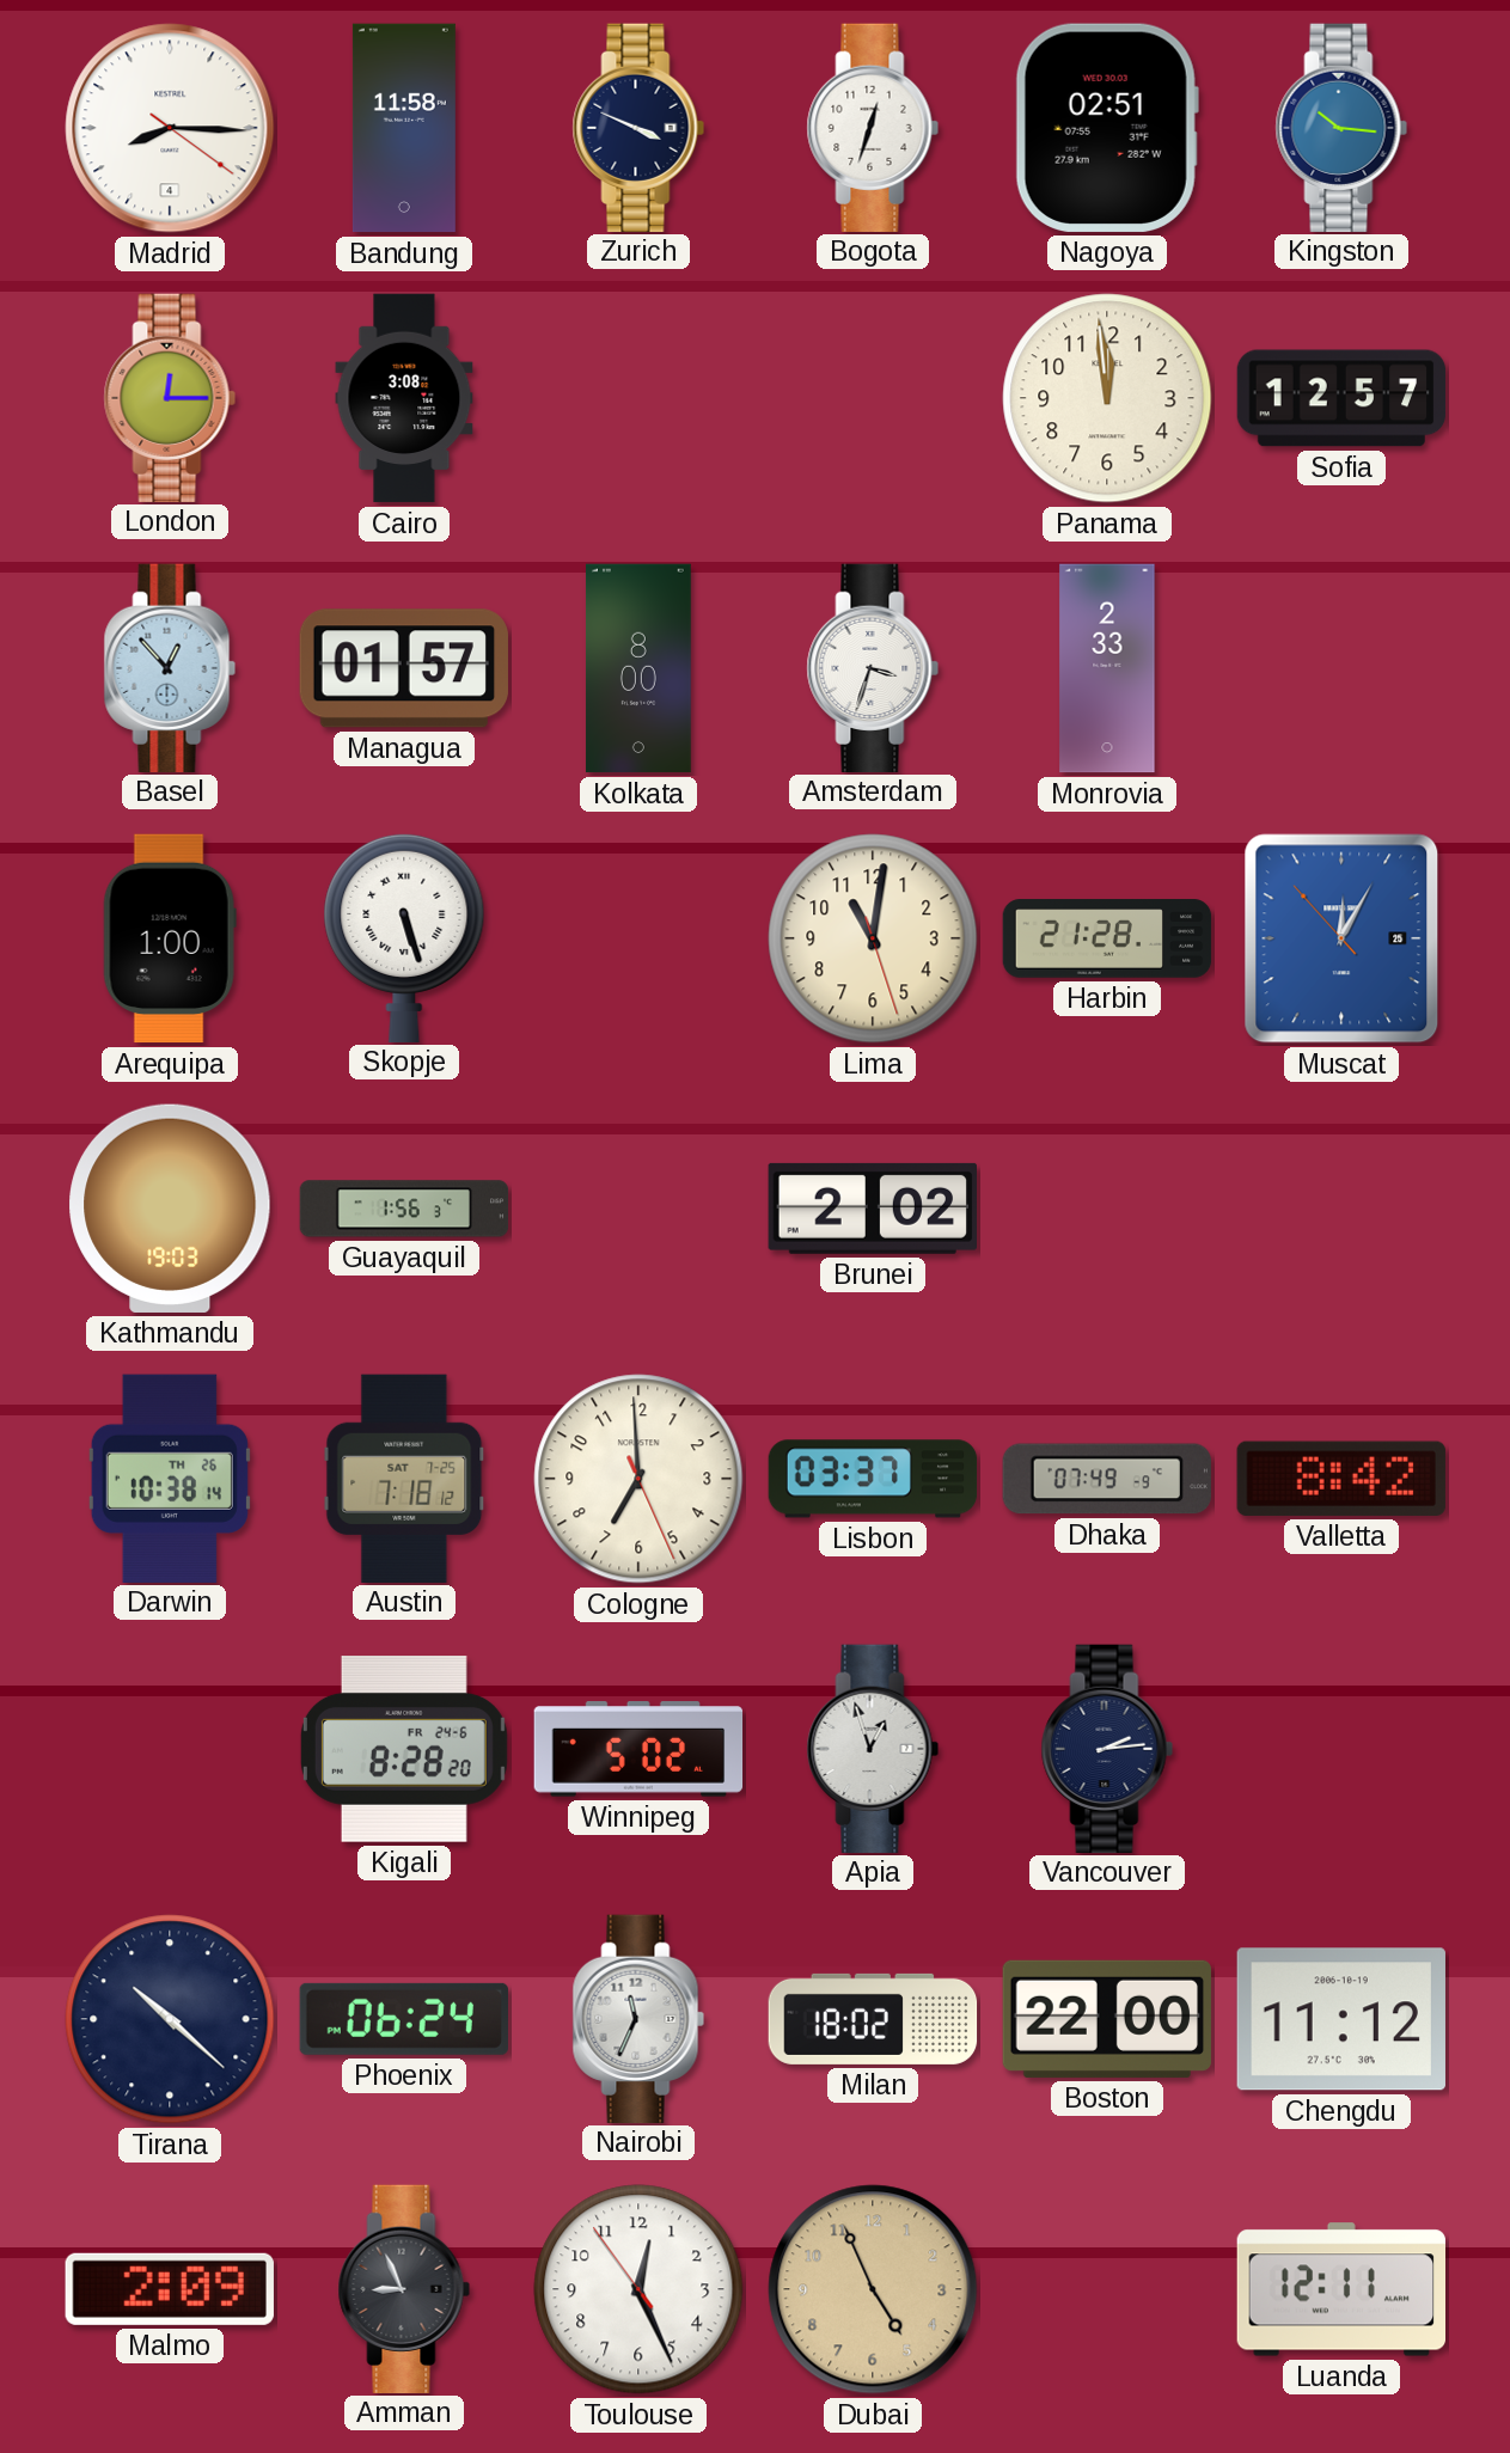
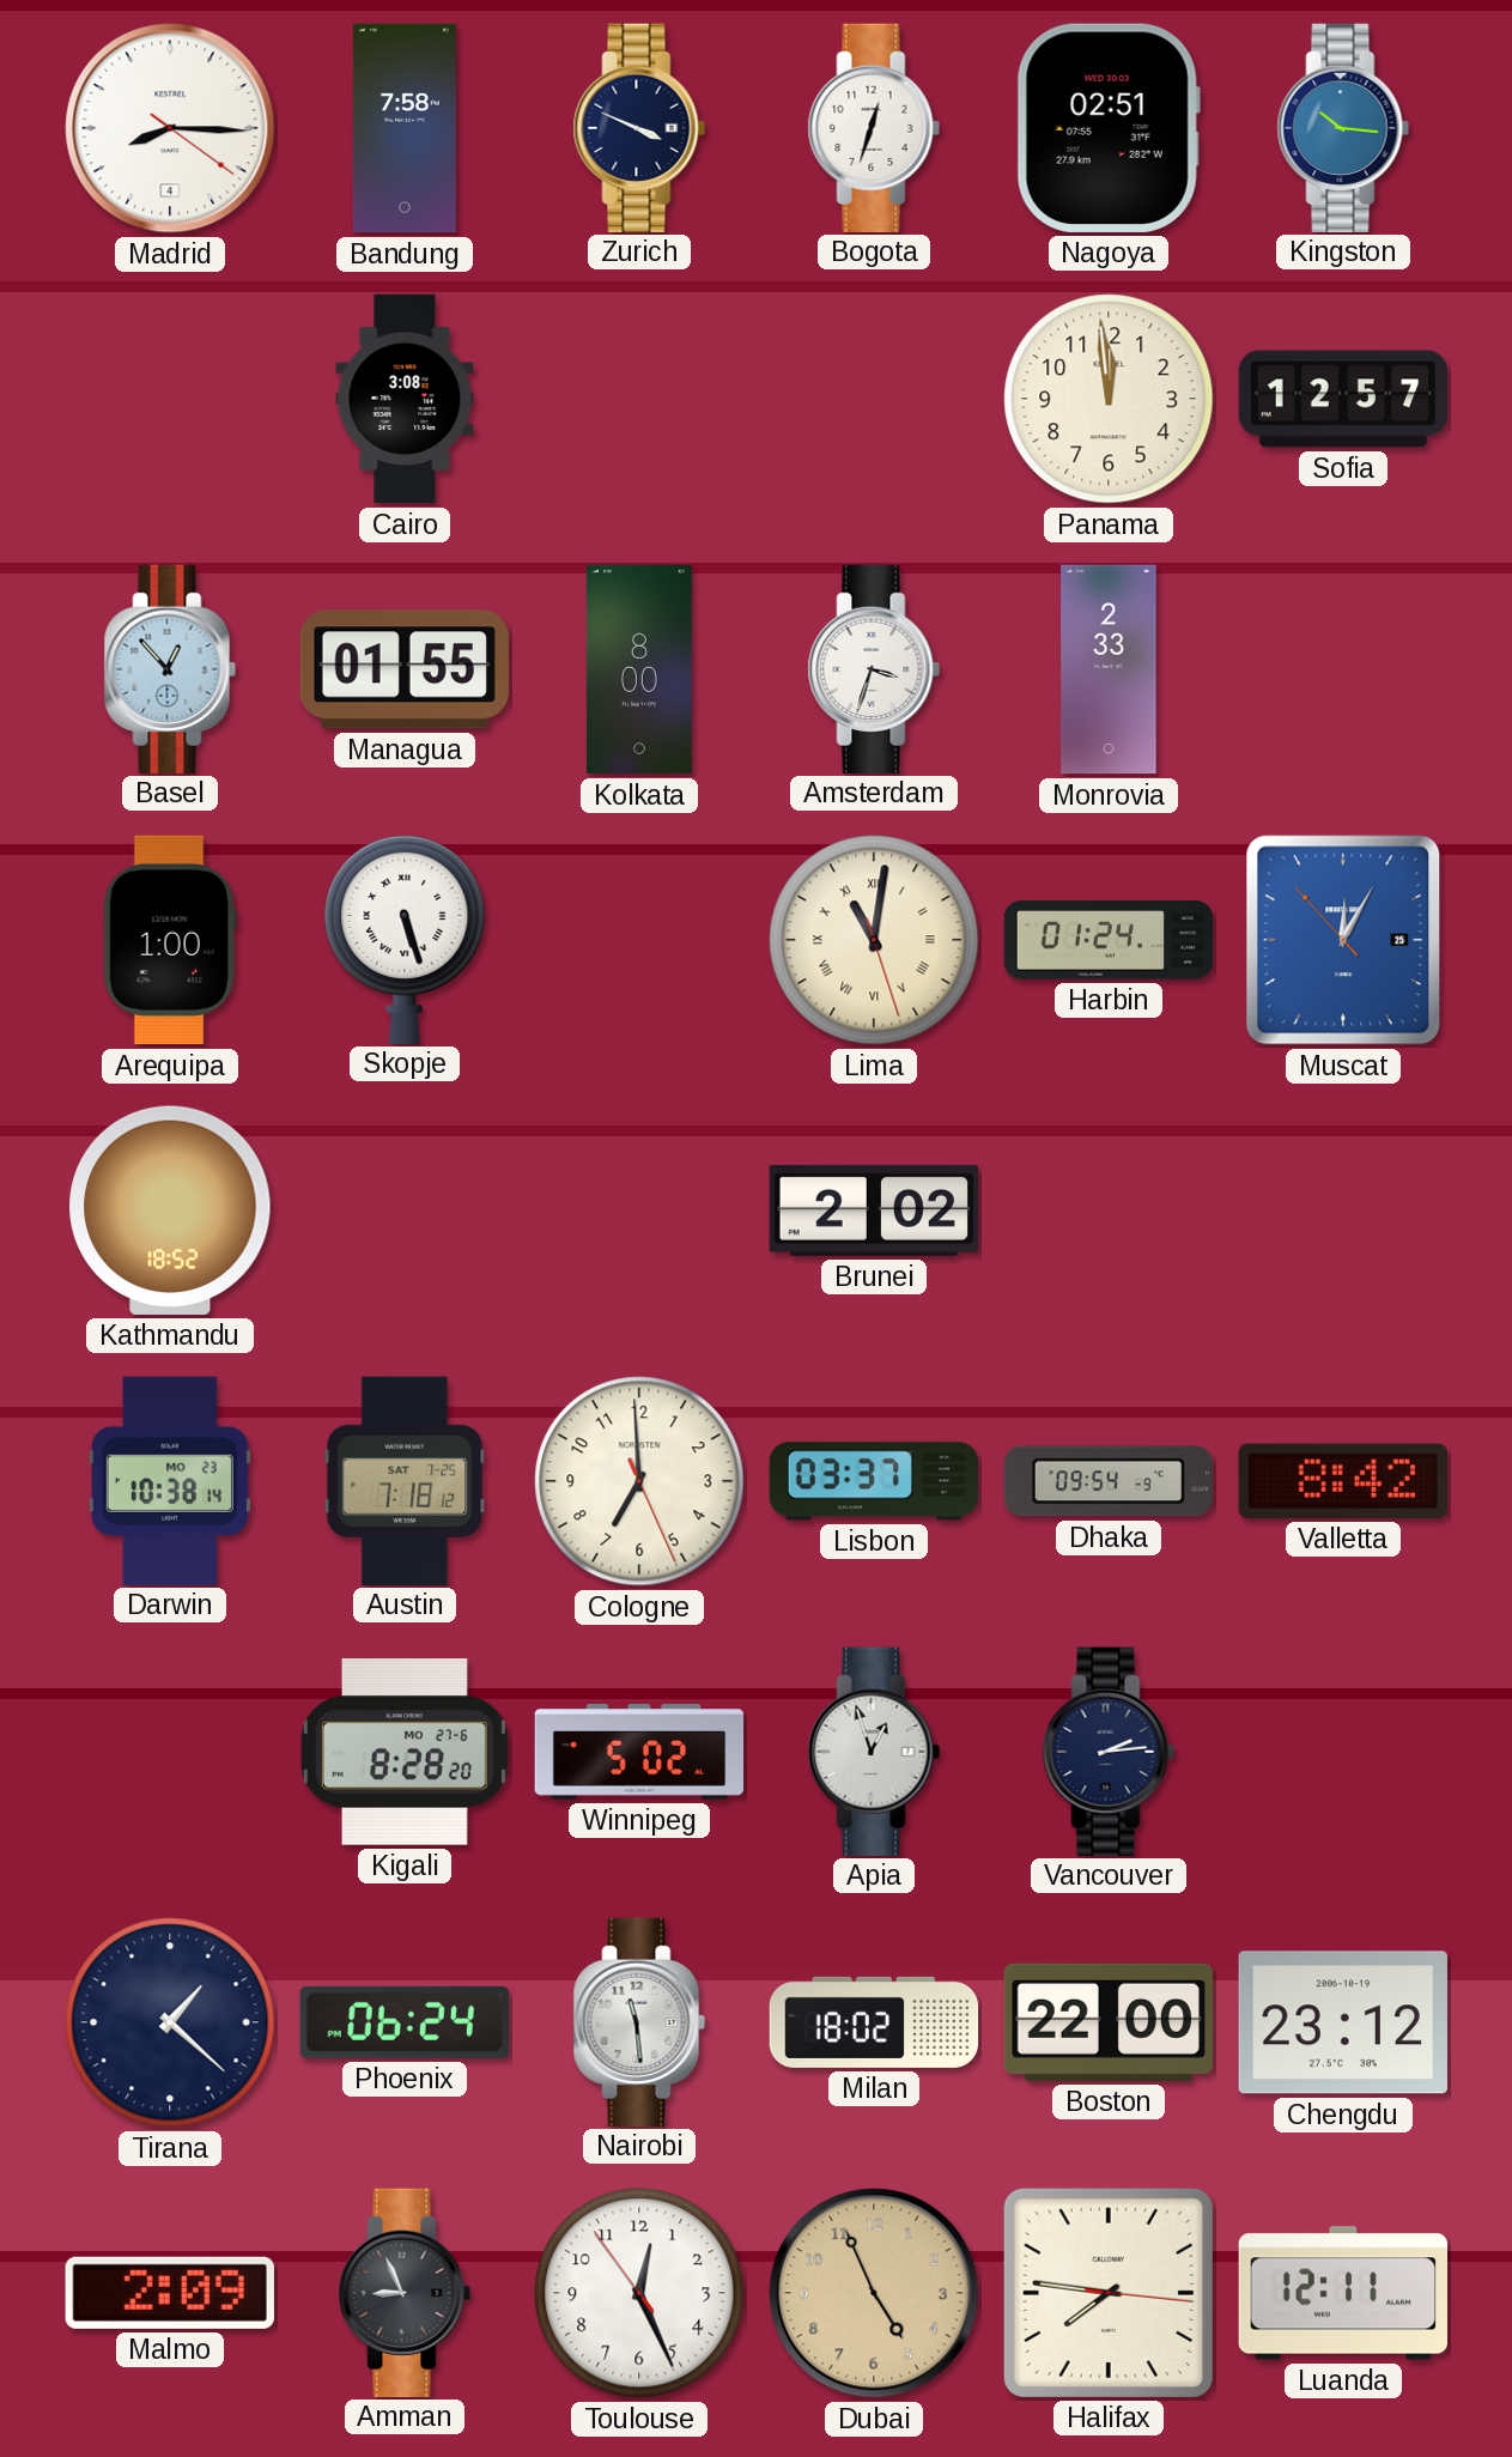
Bandung: 11:58 -> 7:58
London: 12:15 -> none
Managua: 01:57 -> 01:55
Lima numerals: Arabic -> Roman
Harbin: 21:28 -> 01:24
Kathmandu: 19:03 -> 18:52
Guayaquil: 1:56 -> none
Darwin date: TH 26 -> MO 23
Dhaka: 07:49 -> 09:54
Kigali date: FR 24-6 -> MO 27-6
Tirana: 10:22 -> 1:22
Nairobi: 11:34 -> 11:29
Chengdu: 11:12 -> 23:12
Halifax: none -> 7:46
